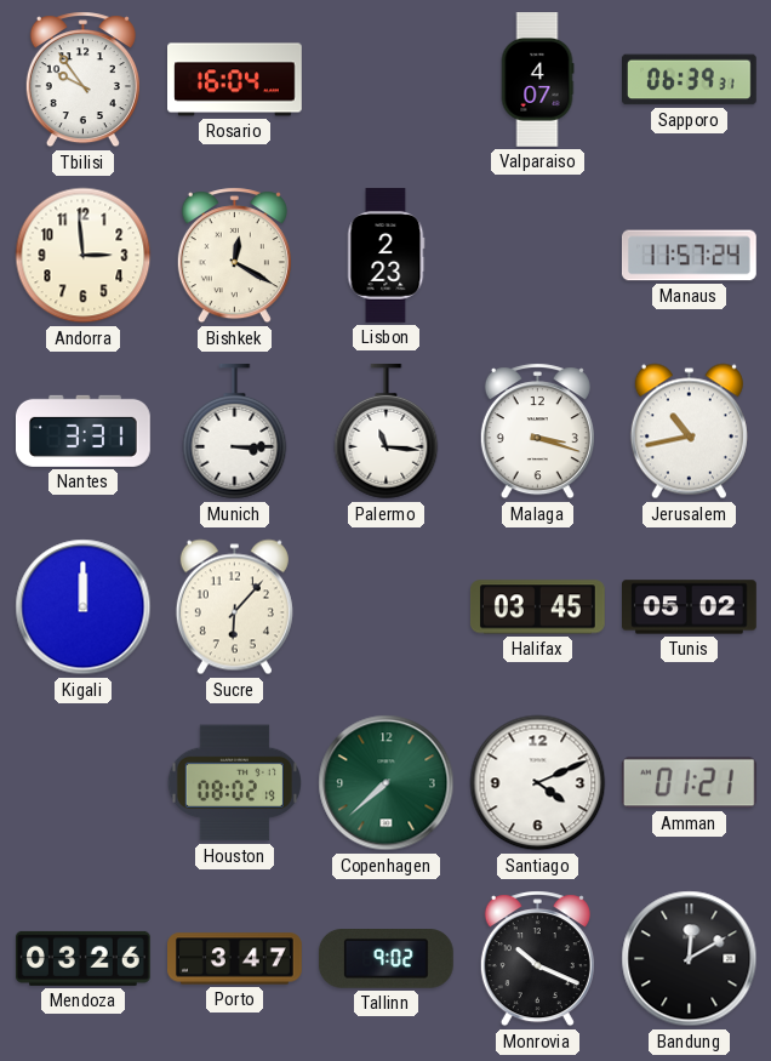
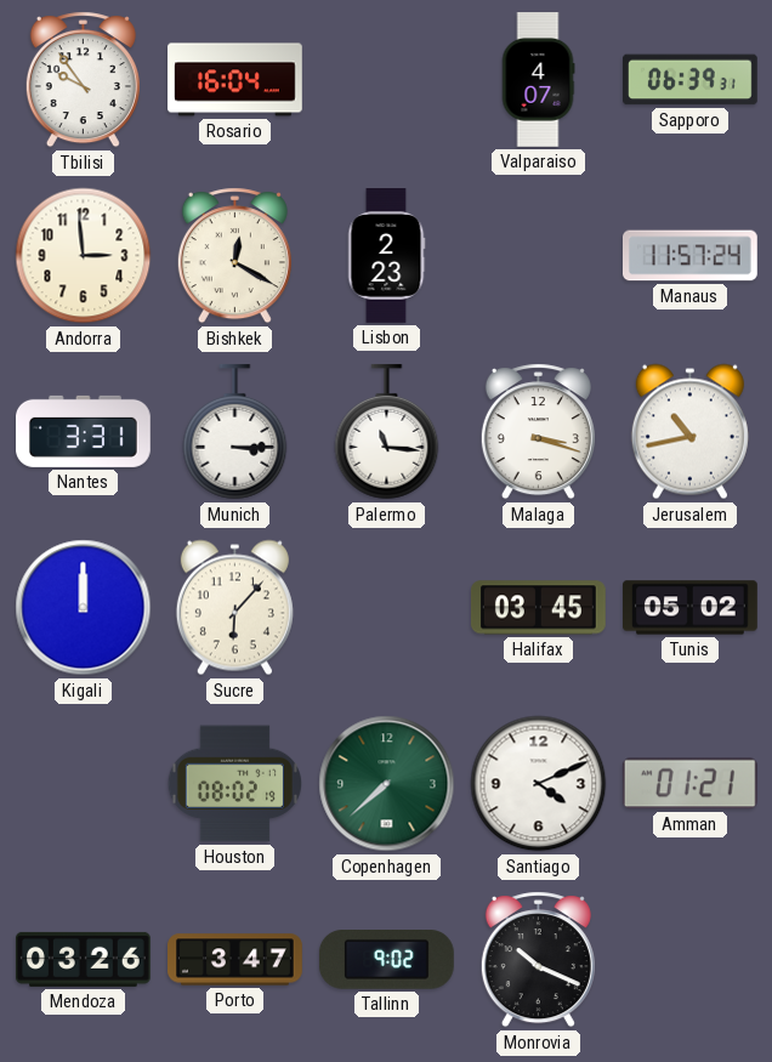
Bandung: 12:10 -> none
